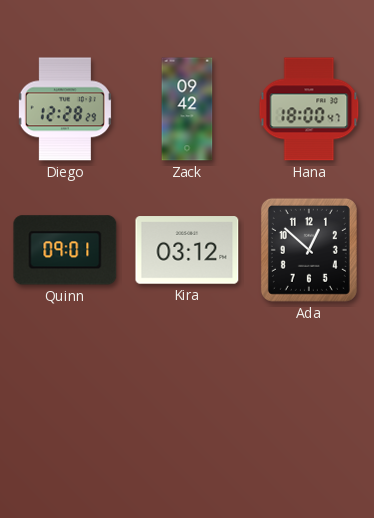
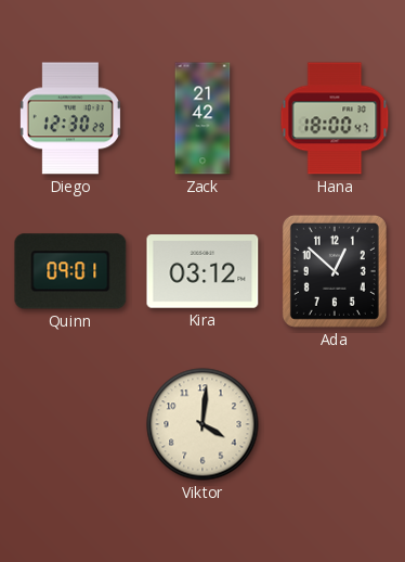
Diego: 12:28 -> 12:30
Zack: 09:42 -> 21:42
Viktor: none -> 4:01
